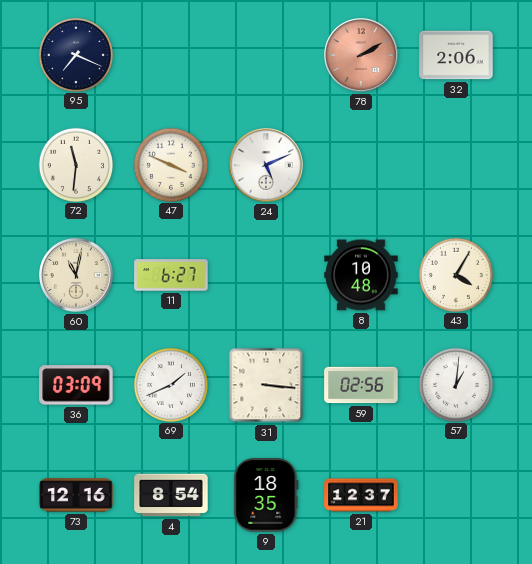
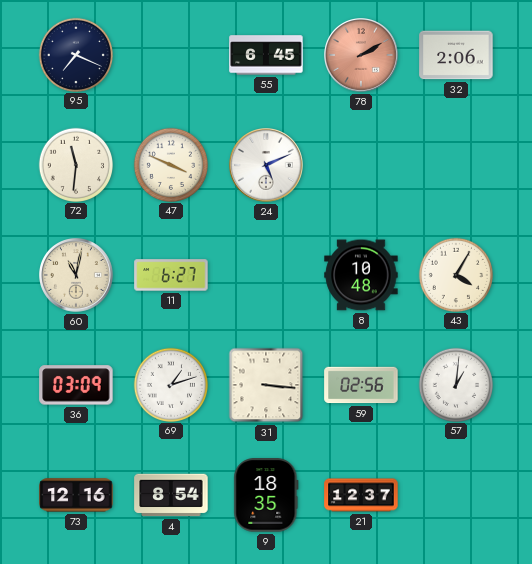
55: none -> 6:45
69: 1:41 -> 1:12
